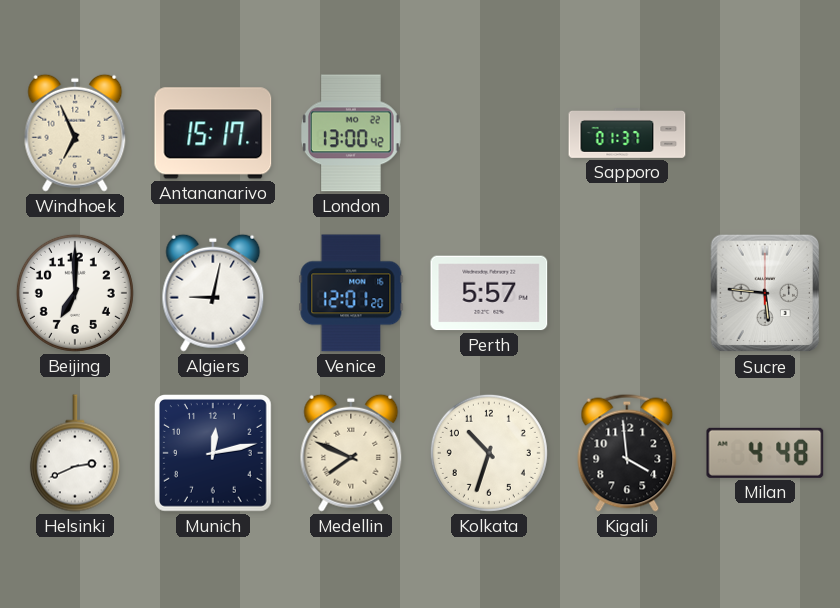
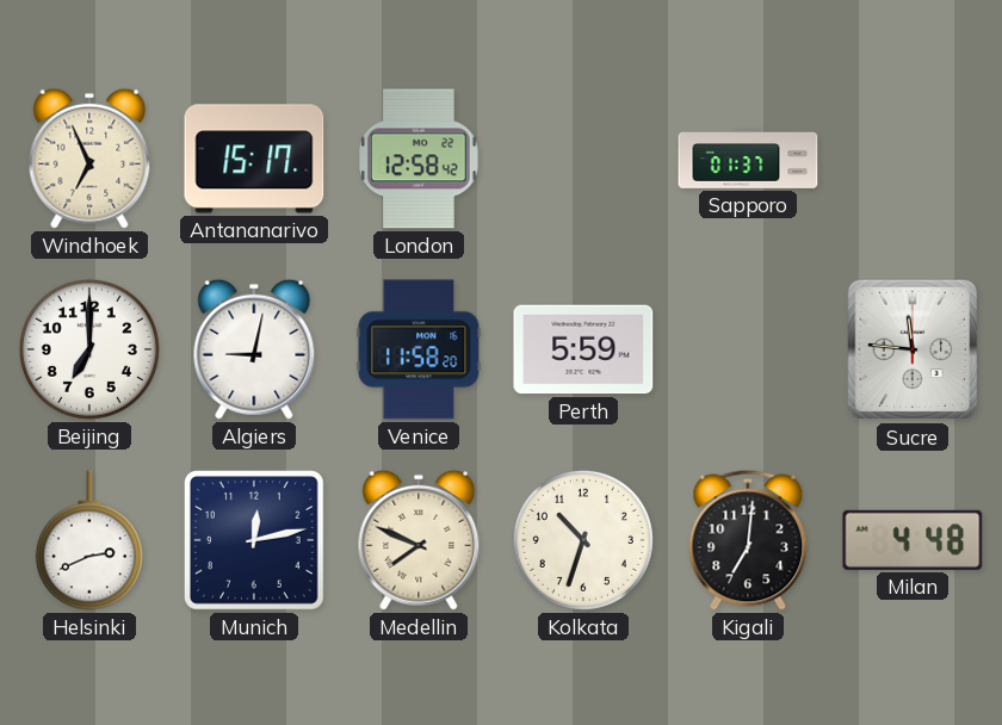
London: 13:00 -> 12:58
Venice: 12:01 -> 11:58
Perth: 5:57 -> 5:59
Sucre: 5:46 -> 11:46
Kigali: 3:59 -> 7:01
